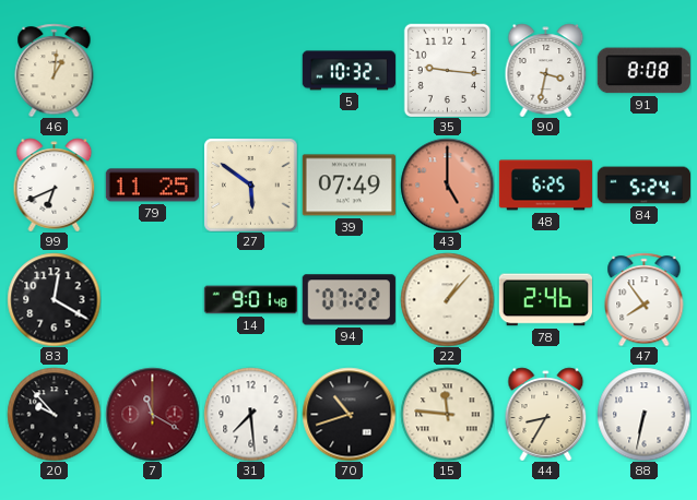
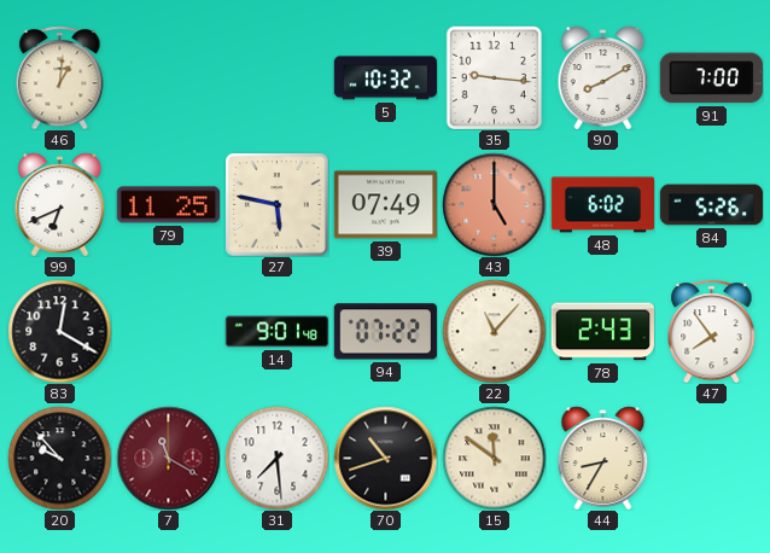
90: 3:32 -> 8:10
91: 8:08 -> 7:00
27: 5:51 -> 5:47
48: 6:25 -> 6:02
84: 5:24 -> 5:26
22: 1:07 -> 11:07
78: 2:46 -> 2:43
15: 11:46 -> 11:51
88: 6:32 -> none
